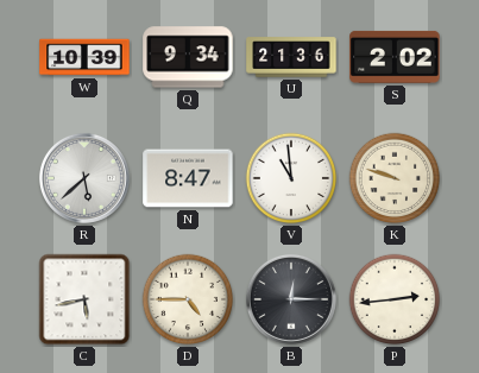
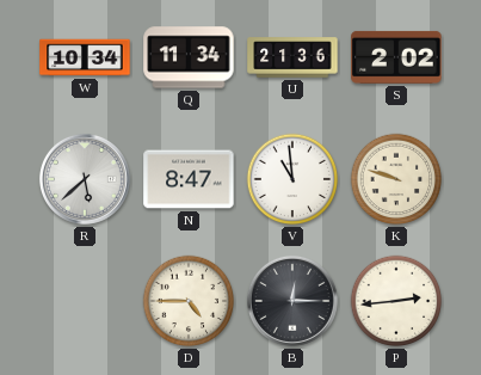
W: 10:39 -> 10:34
Q: 9:34 -> 11:34
C: 5:43 -> none
